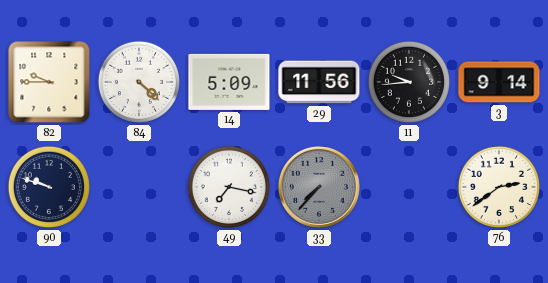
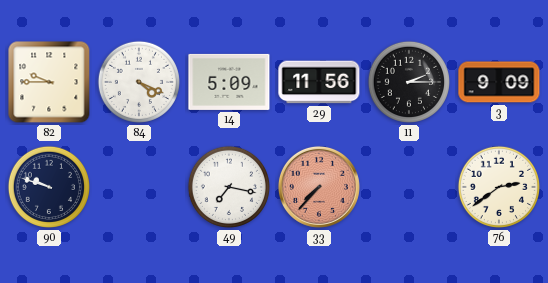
84: 4:22 -> 4:19
11: 9:44 -> 2:15
3: 9:14 -> 9:09
33 dial: grey -> salmon
